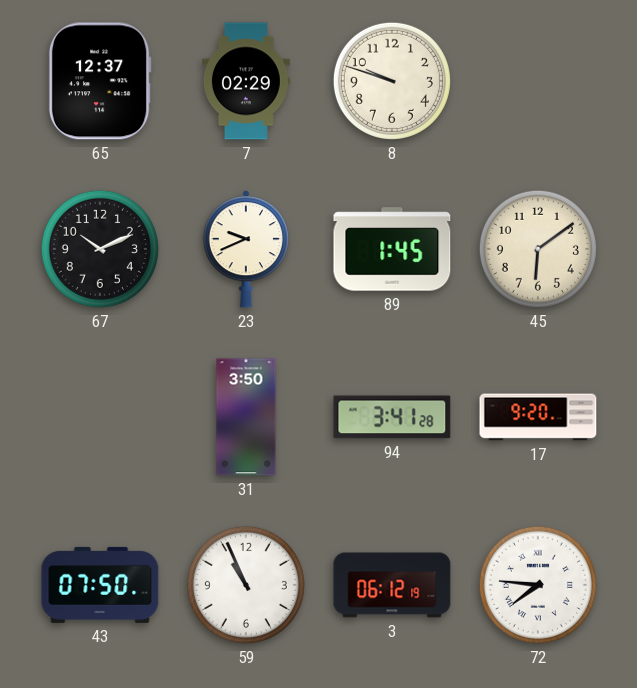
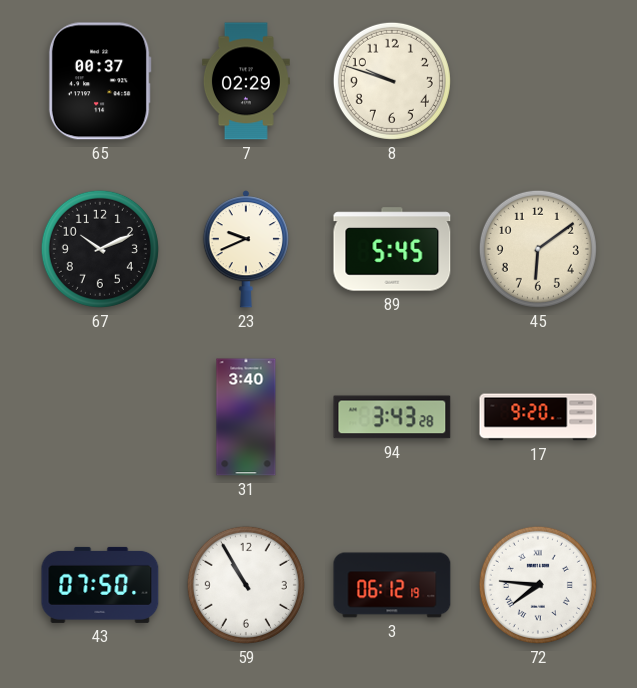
65: 12:37 -> 00:37
89: 1:45 -> 5:45
31: 3:50 -> 3:40
94: 3:41 -> 3:43
59: 10:56 -> 10:55
